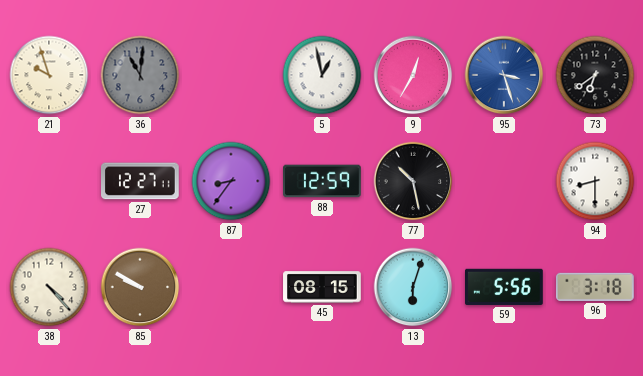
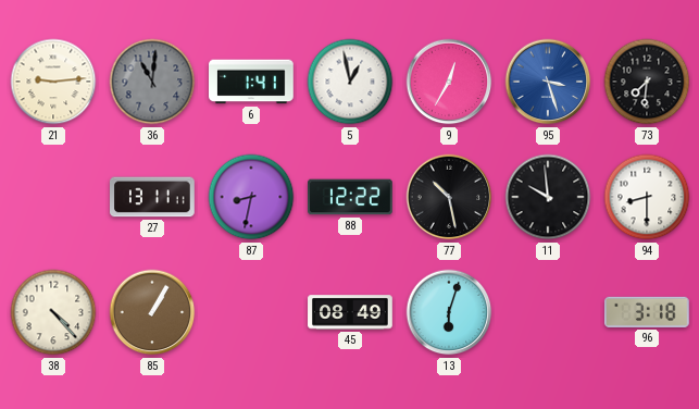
21: 9:57 -> 9:14
6: none -> 1:41
73: 6:39 -> 7:31
27: 12:27 -> 13:11
87: 8:36 -> 8:32
88: 12:59 -> 12:22
11: none -> 9:59
85: 9:50 -> 1:05
45: 08:15 -> 08:49
59: 5:56 -> none
